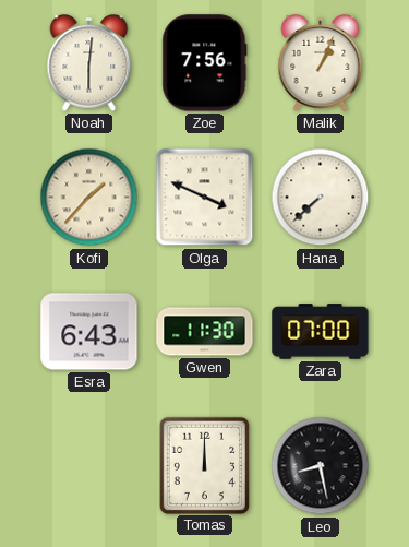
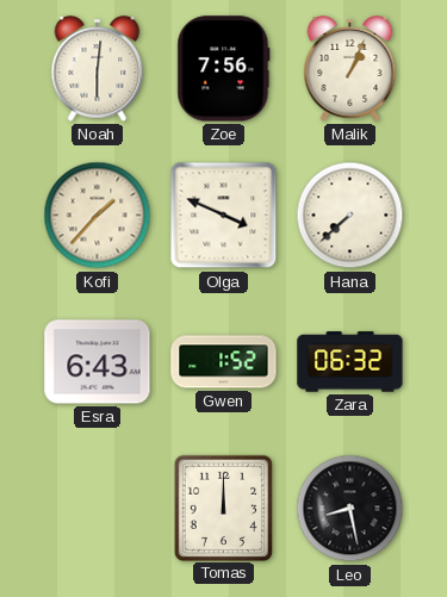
Gwen: 11:30 -> 1:52
Zara: 07:00 -> 06:32
